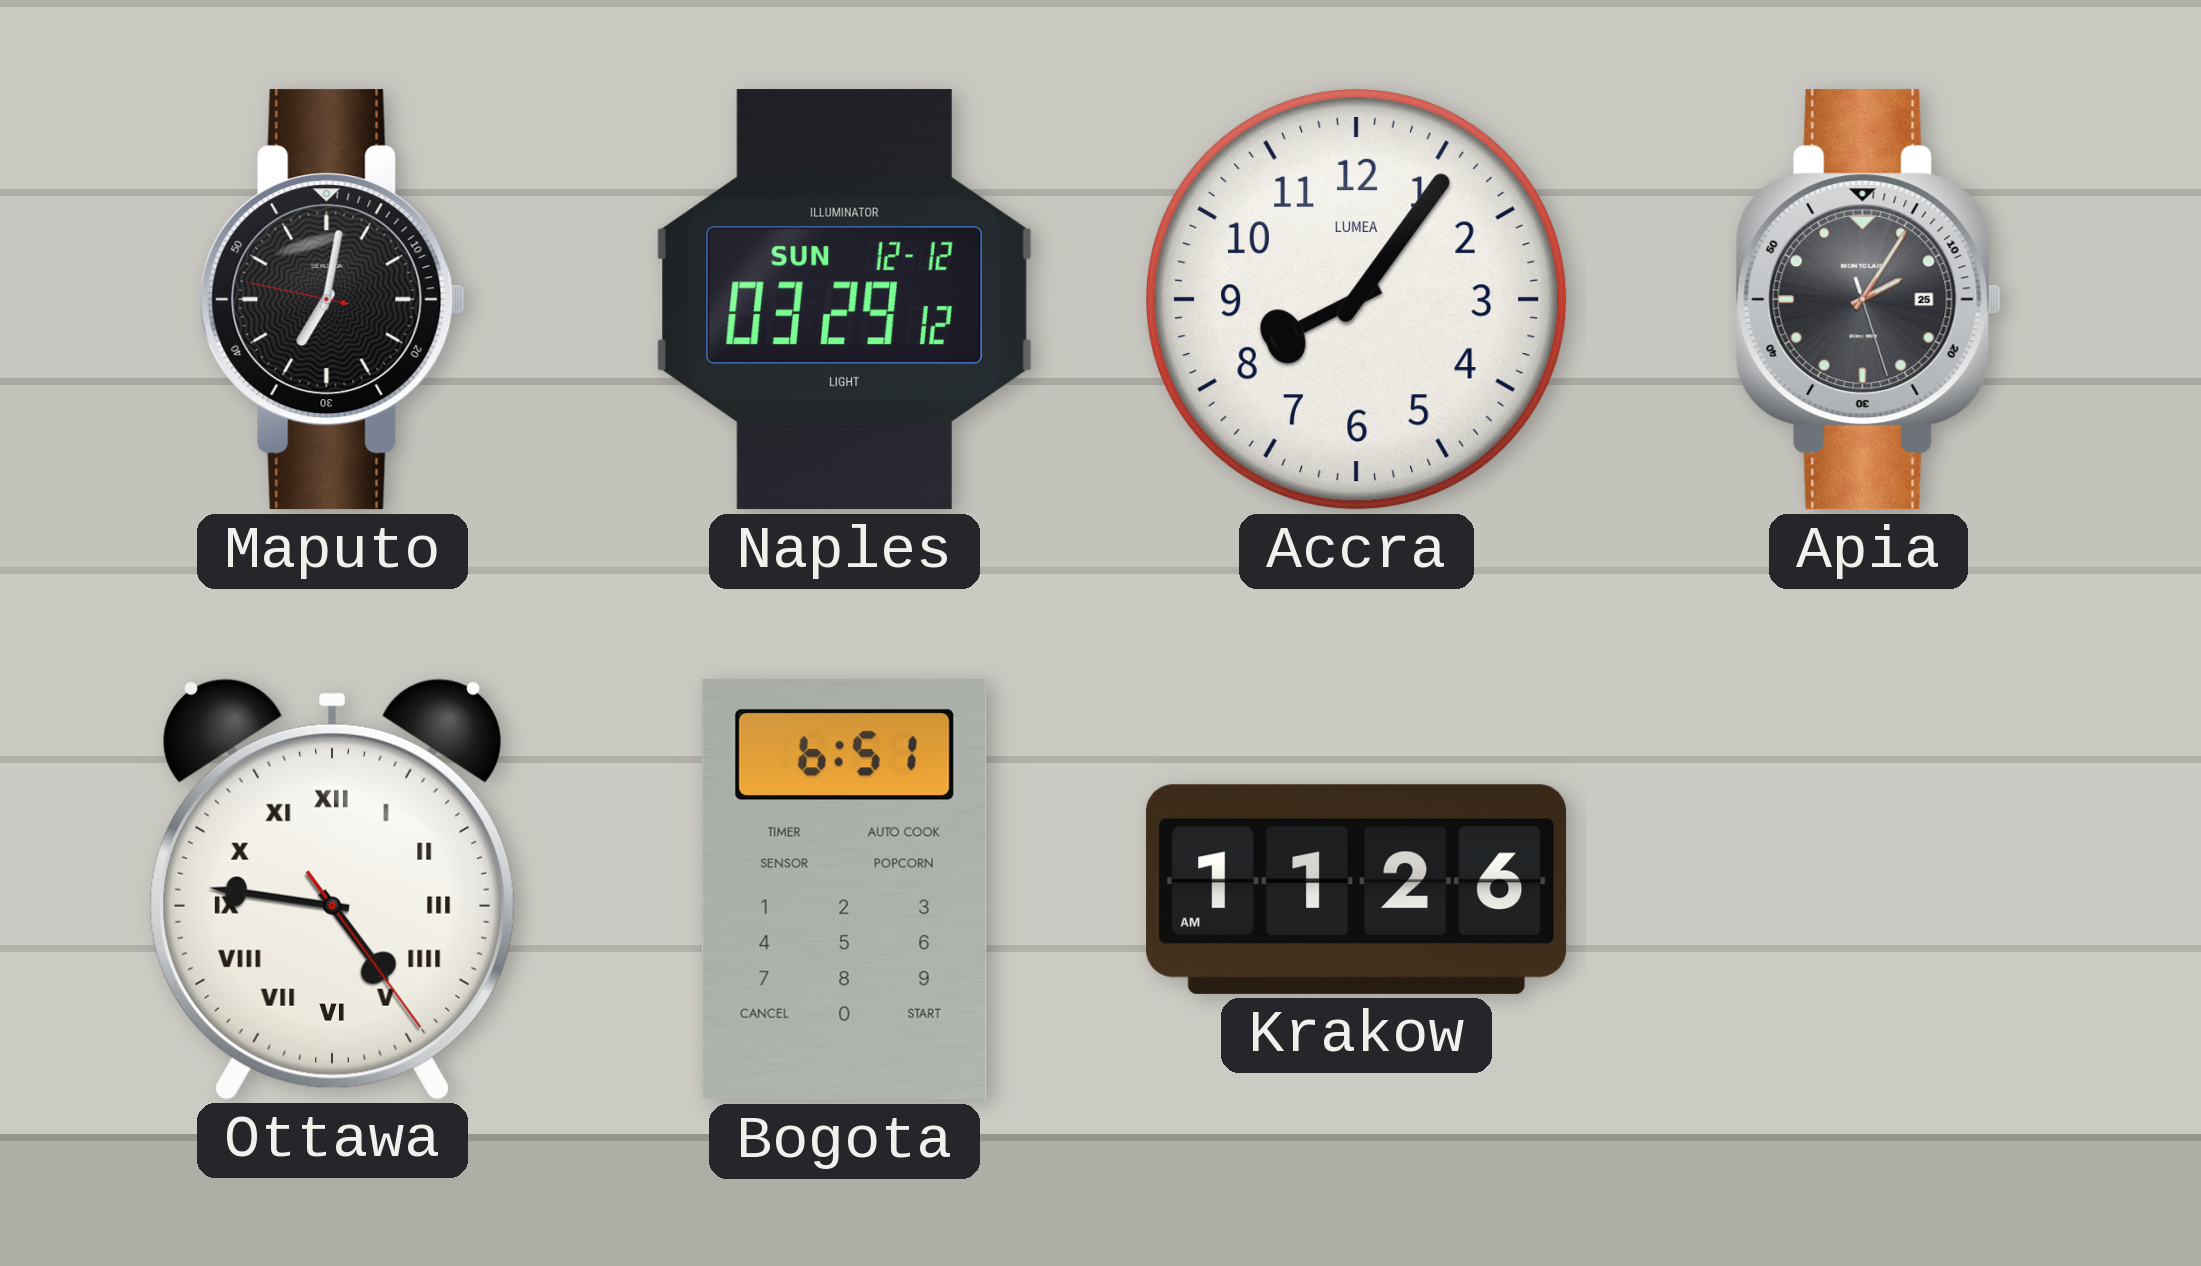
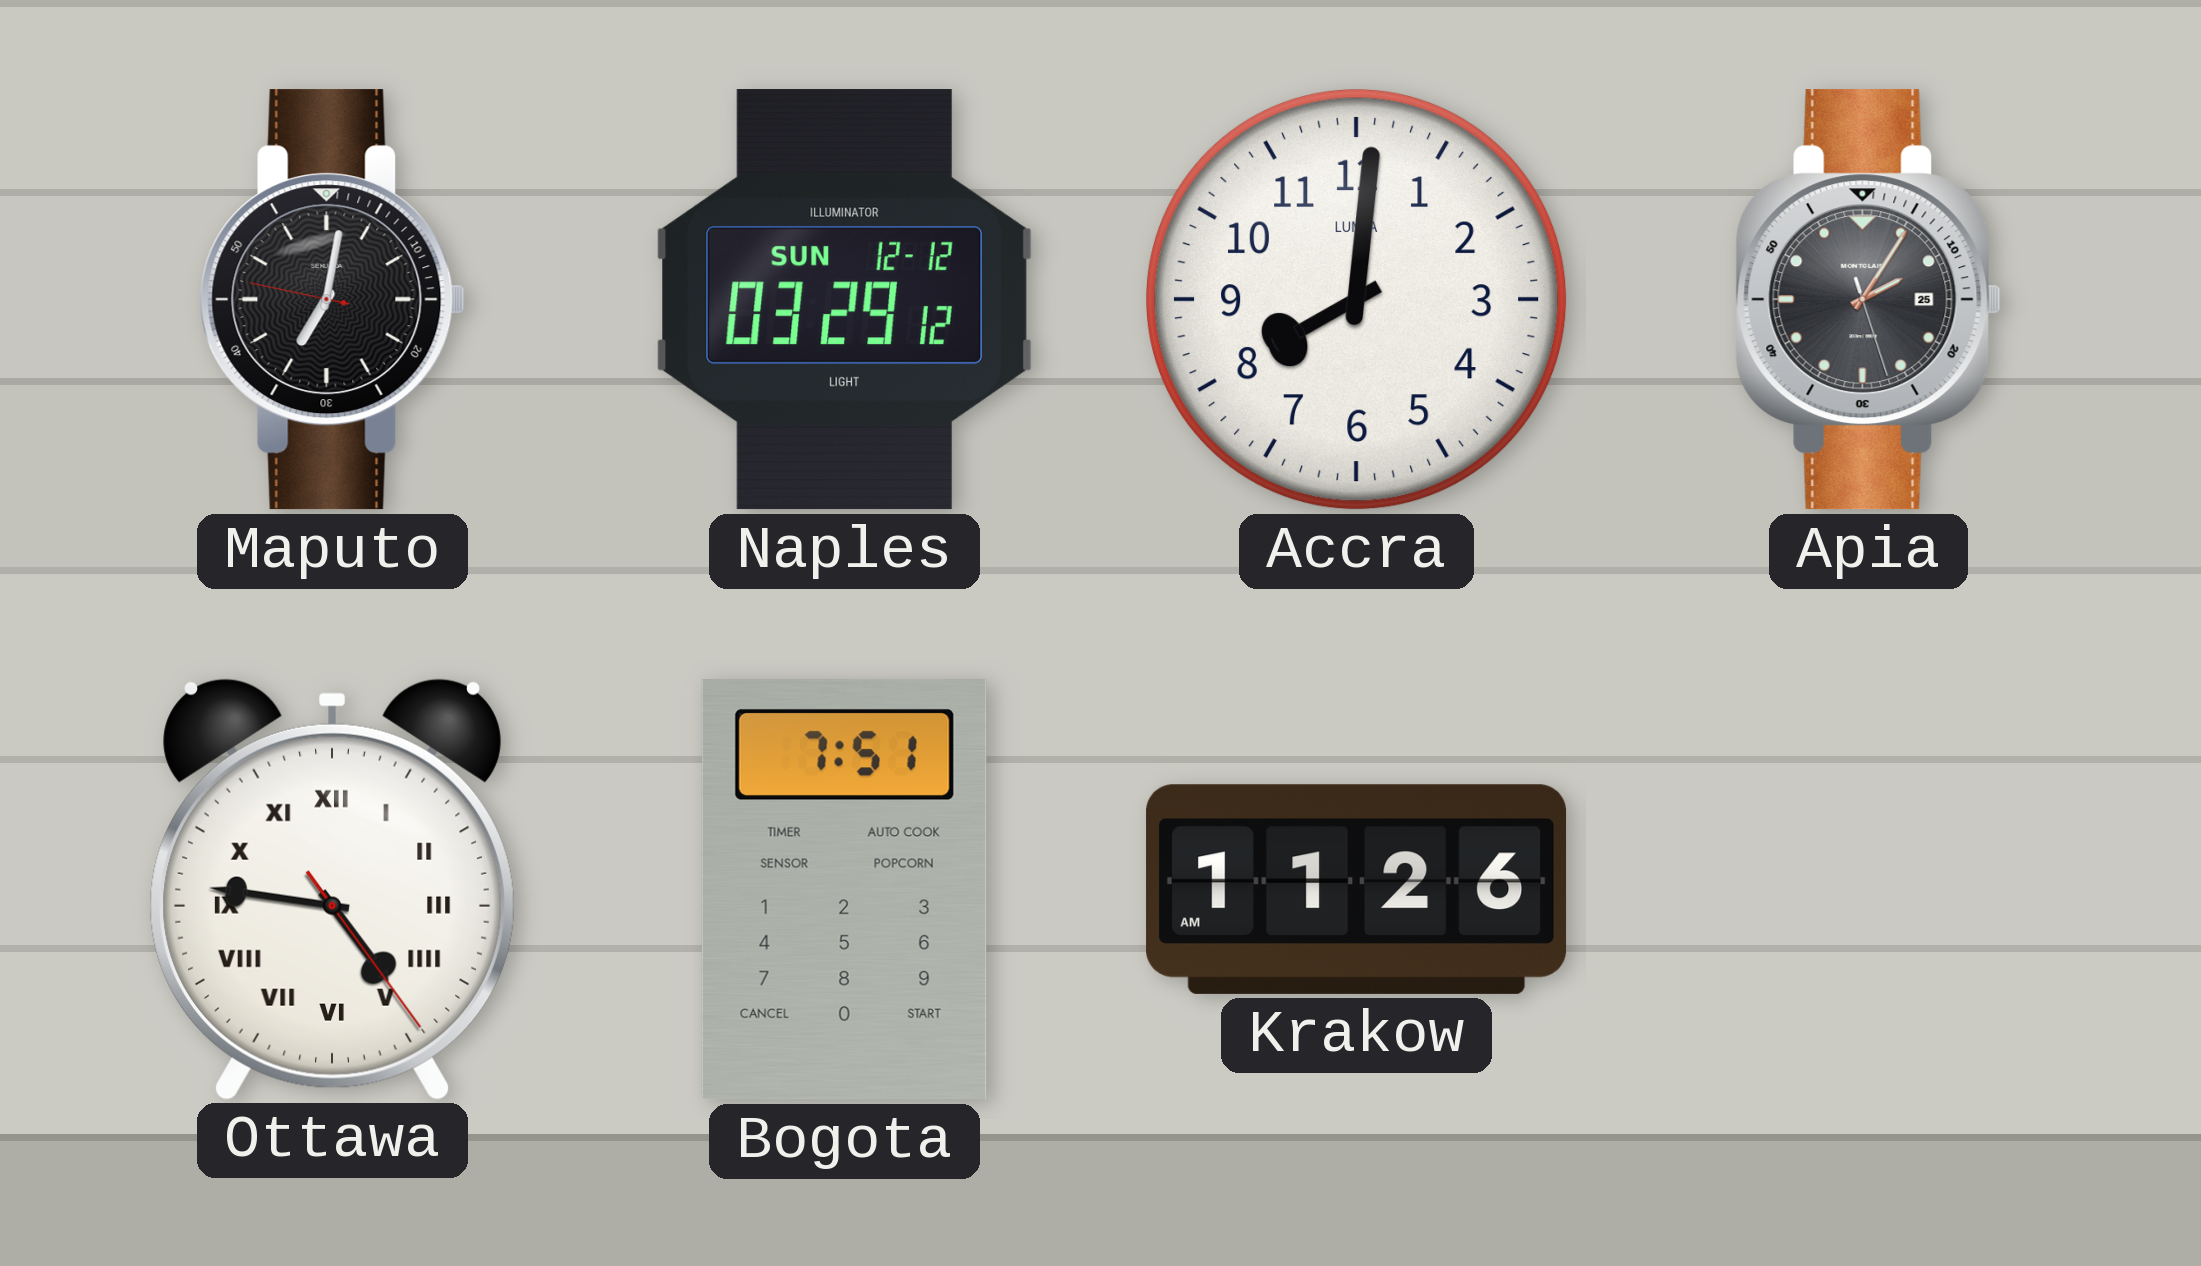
Accra: 8:06 -> 8:01
Bogota: 6:51 -> 7:51
